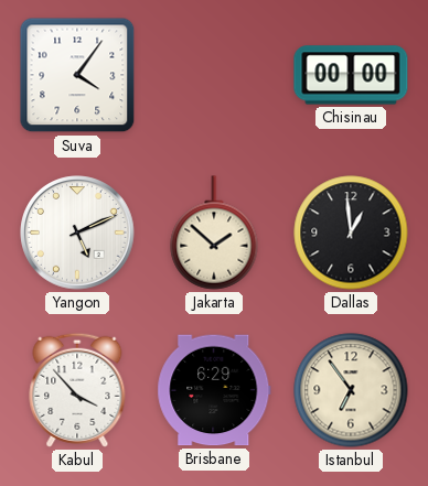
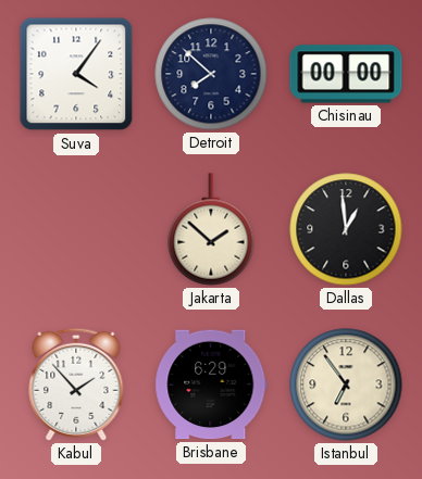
Detroit: none -> 7:52
Yangon: 5:11 -> none
Kabul: 3:53 -> 1:53
